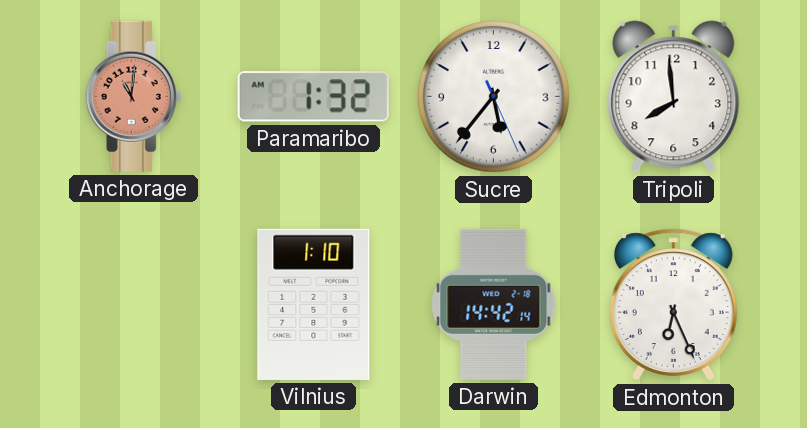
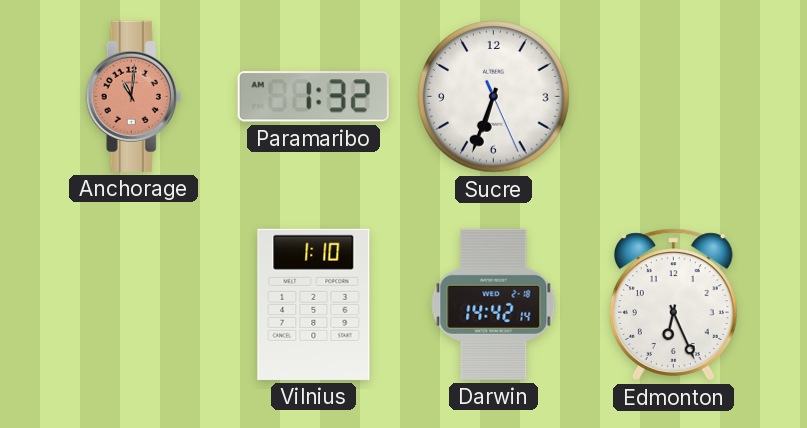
Sucre: 5:36 -> 6:33
Tripoli: 7:59 -> none
